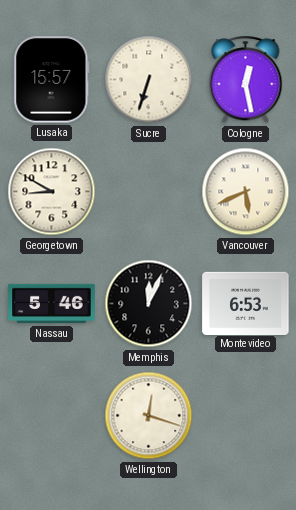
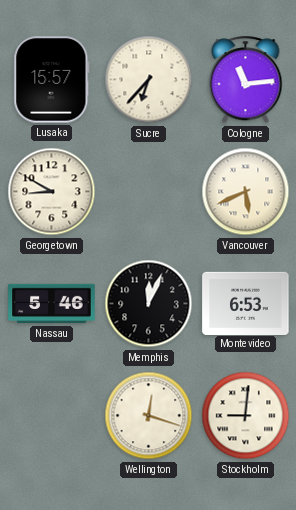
Sucre: 6:33 -> 6:37
Cologne: 12:28 -> 11:14
Stockholm: none -> 9:01
